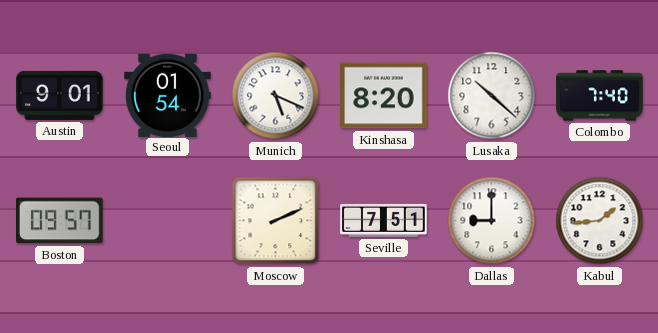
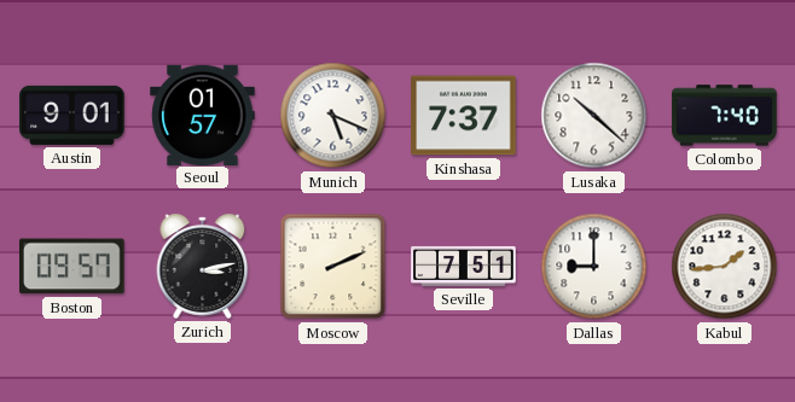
Seoul: 01:54 -> 01:57
Kinshasa: 8:20 -> 7:37
Zurich: none -> 3:13
